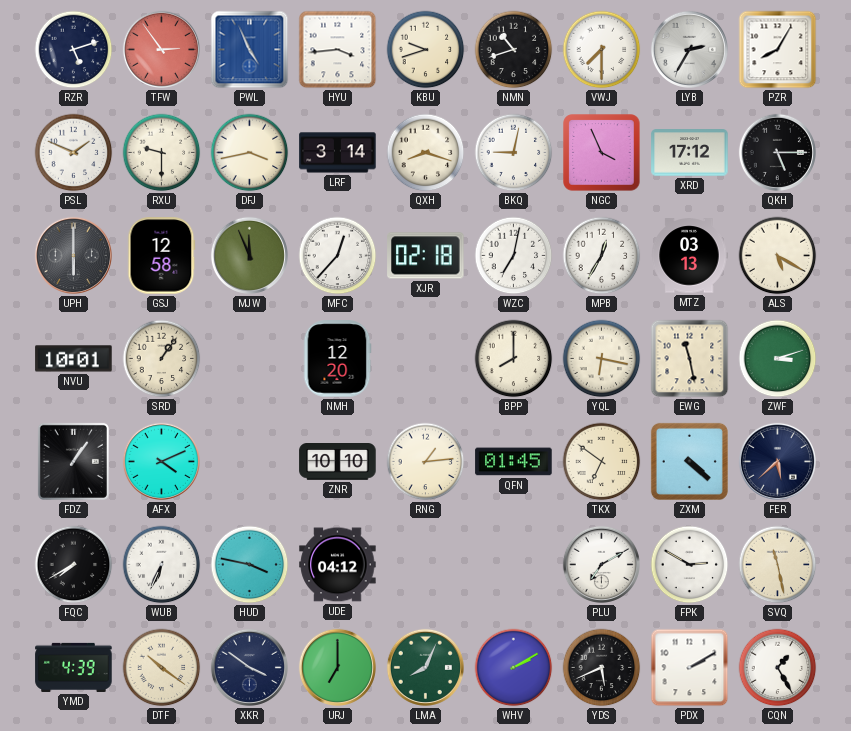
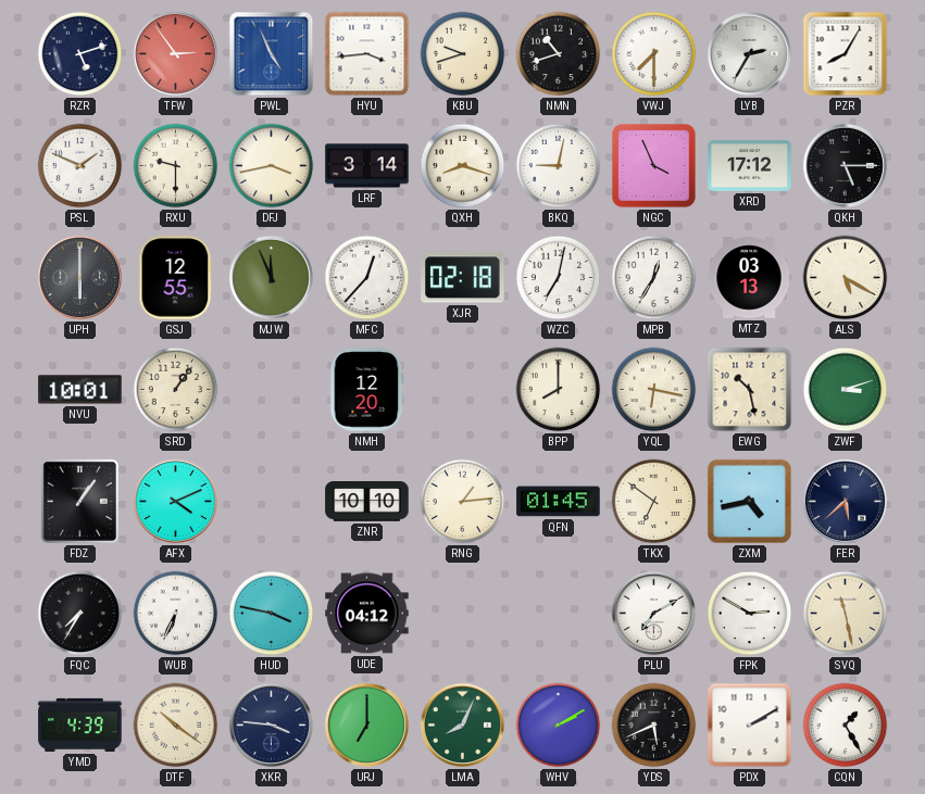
GSJ: 12:58 -> 12:55
EWG: 11:28 -> 10:28
ZXM: 4:22 -> 4:43
FQC: 7:40 -> 7:35
XKR: 3:51 -> 3:46
